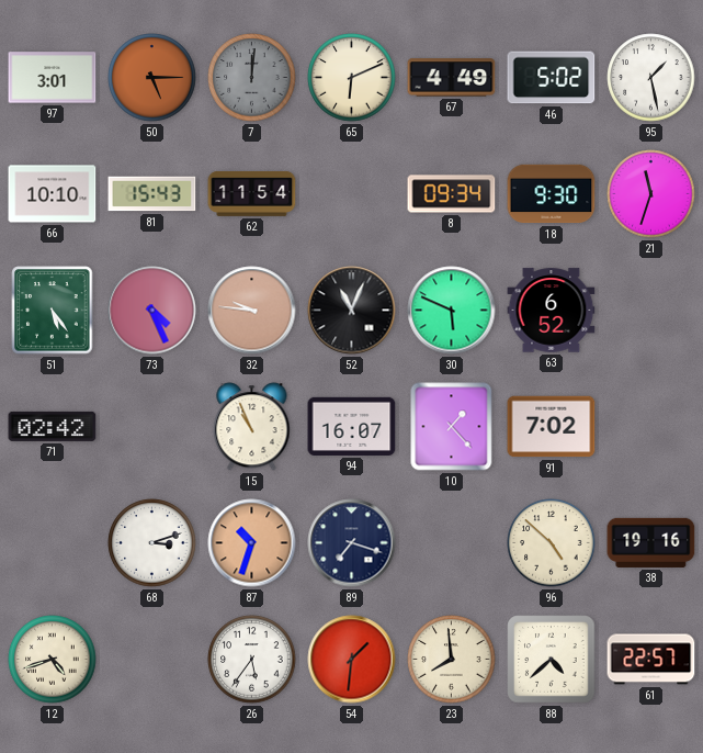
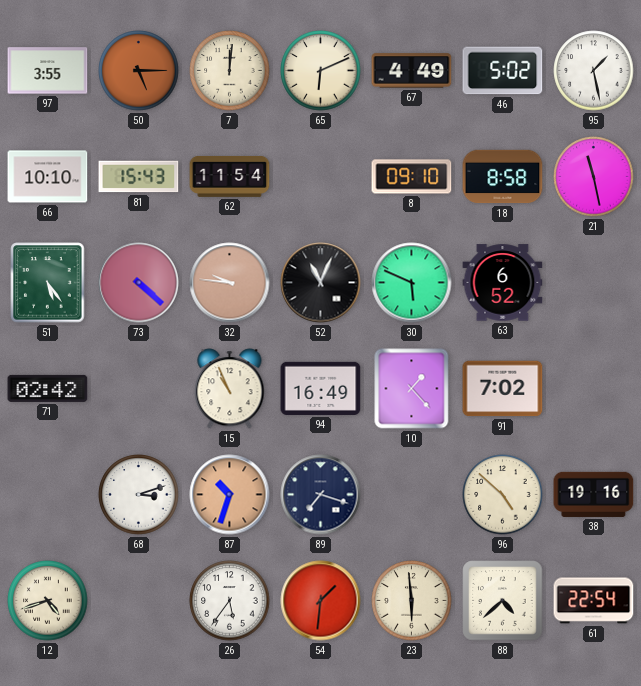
97: 3:01 -> 3:55
7 dial: grey -> cream
8: 09:34 -> 09:10
18: 9:30 -> 8:58
21: 11:33 -> 11:28
73: 4:26 -> 4:22
94: 16:07 -> 16:49
23: 7:59 -> 5:59
61: 22:57 -> 22:54
